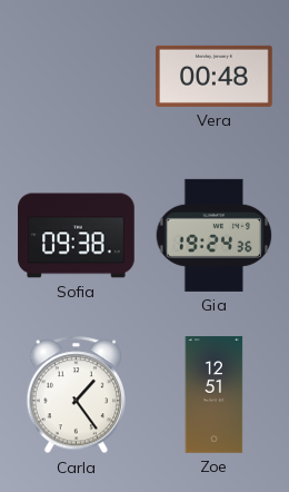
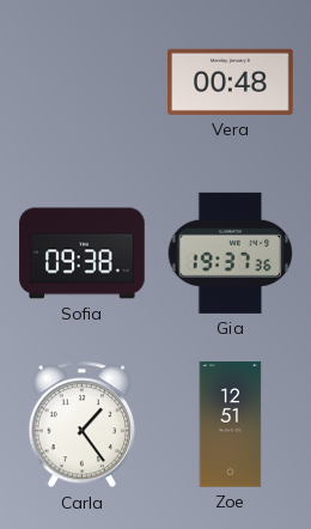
Gia: 19:24 -> 19:37
